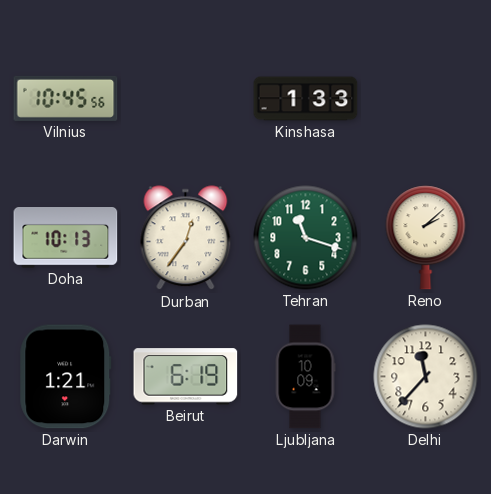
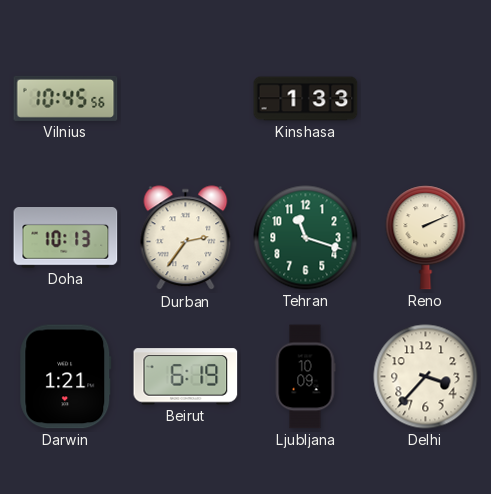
Durban: 12:36 -> 2:36
Reno: 2:08 -> 2:11
Delhi: 11:37 -> 3:37
